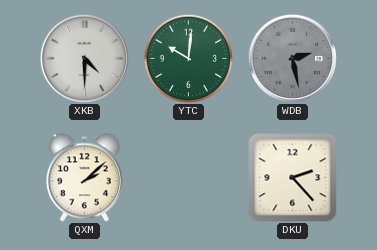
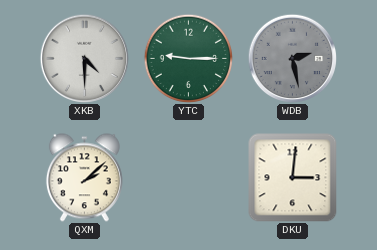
YTC: 10:01 -> 9:15
DKU: 2:23 -> 3:01
